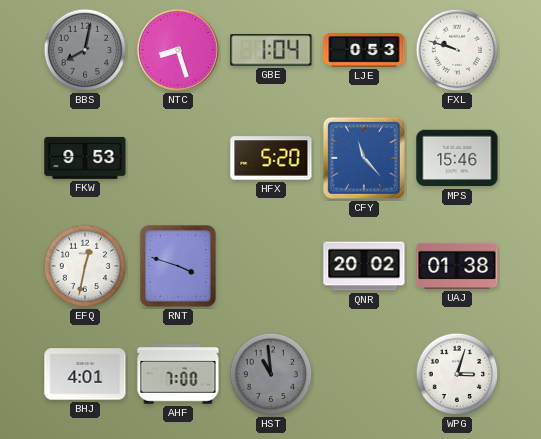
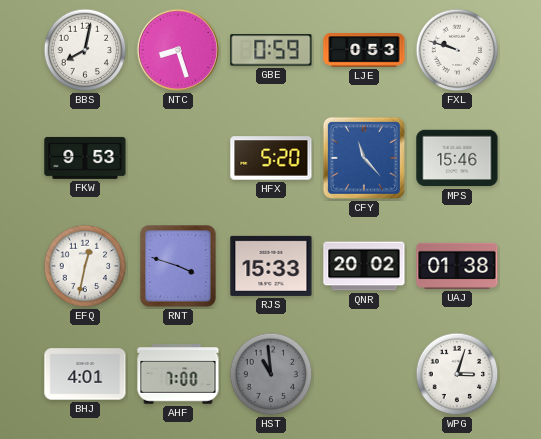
BBS dial: grey -> white
GBE: 1:04 -> 0:59
RJS: none -> 15:33
